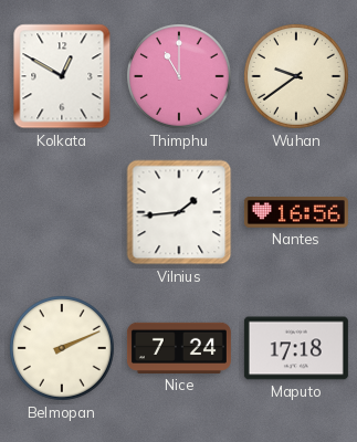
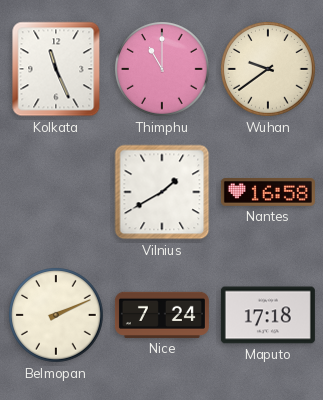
Kolkata: 12:50 -> 11:26
Vilnius: 1:44 -> 1:40
Nantes: 16:56 -> 16:58
